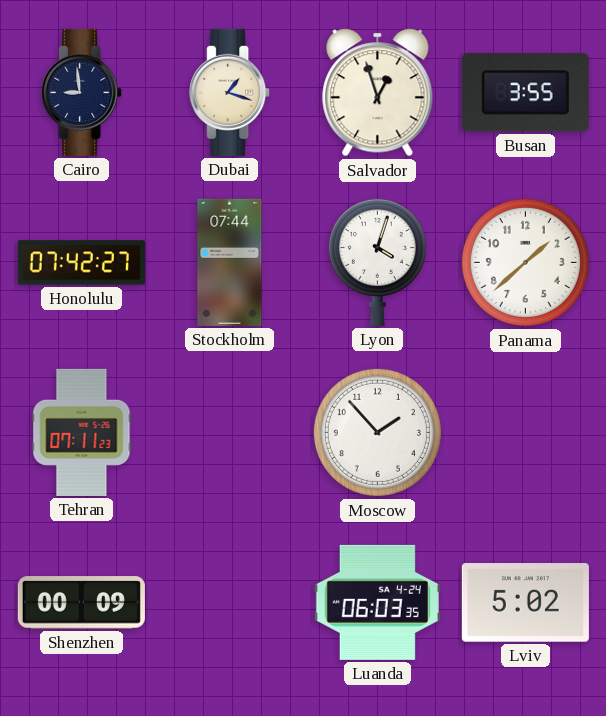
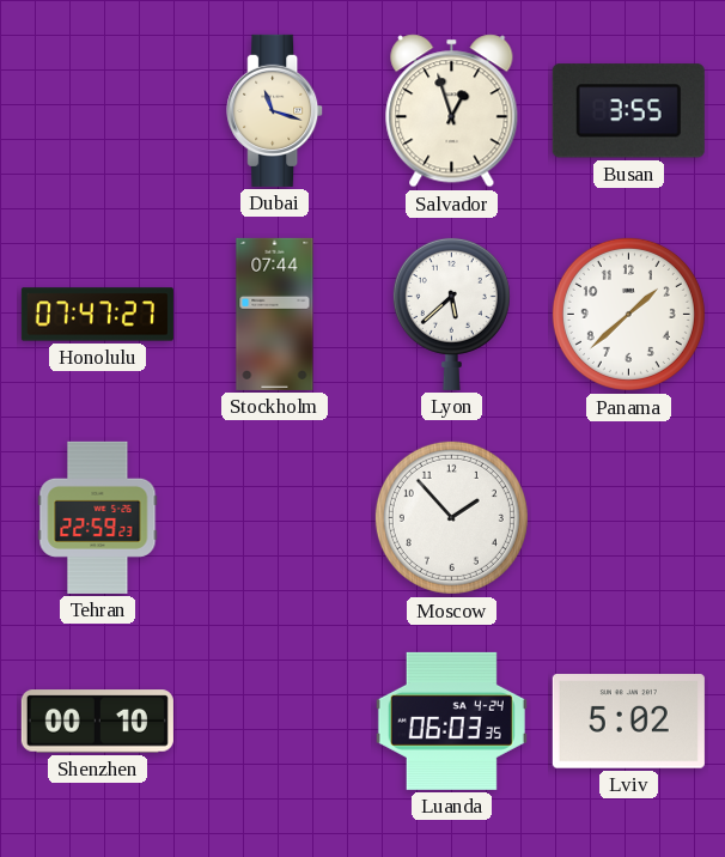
Cairo: 8:59 -> none
Dubai: 1:18 -> 11:18
Honolulu: 07:42 -> 07:47
Lyon: 4:03 -> 5:38
Tehran: 07:11 -> 22:59
Shenzhen: 00:09 -> 00:10
